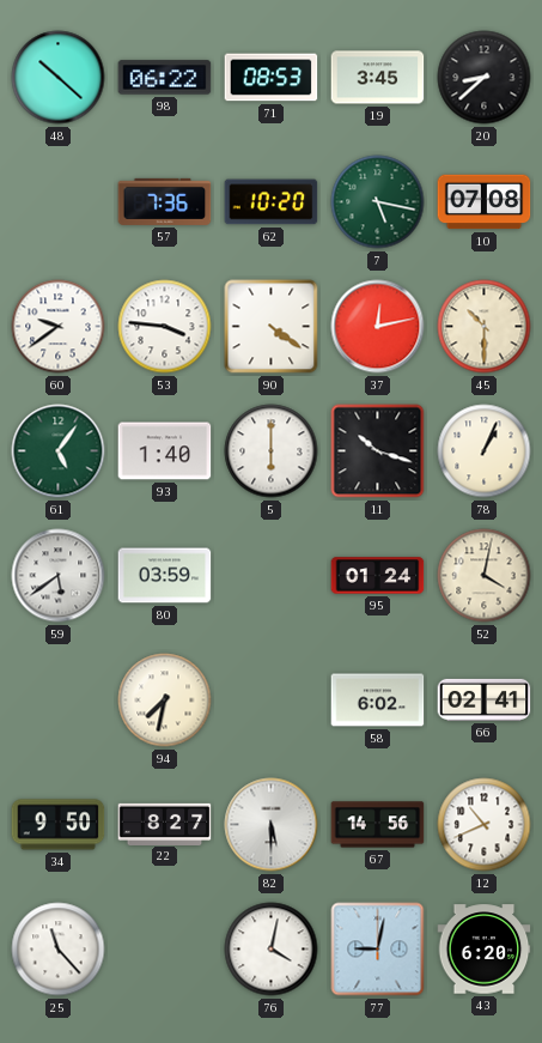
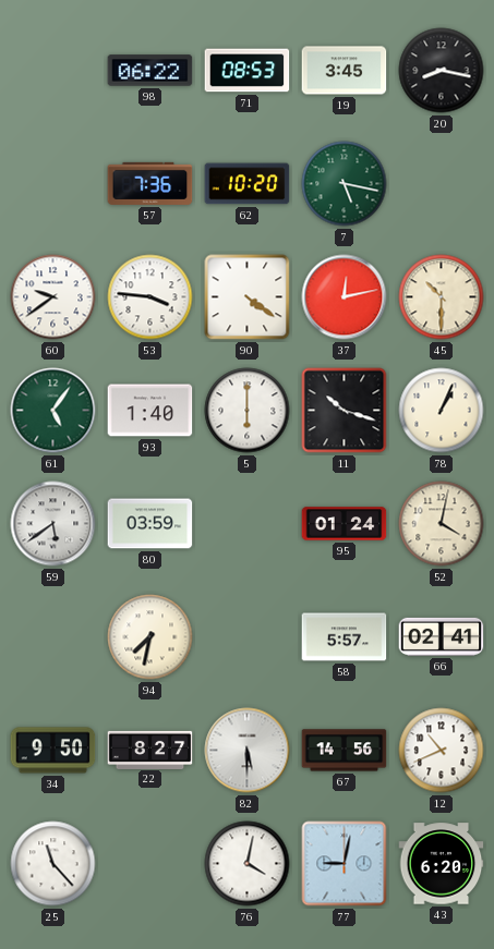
48: 10:22 -> none
20: 8:38 -> 8:17
10: 07:08 -> none
58: 6:02 -> 5:57
